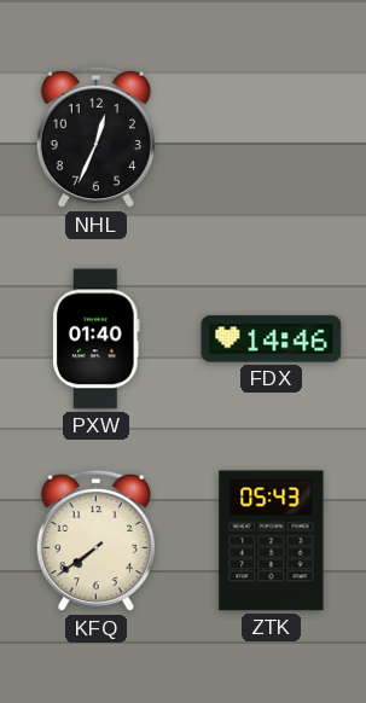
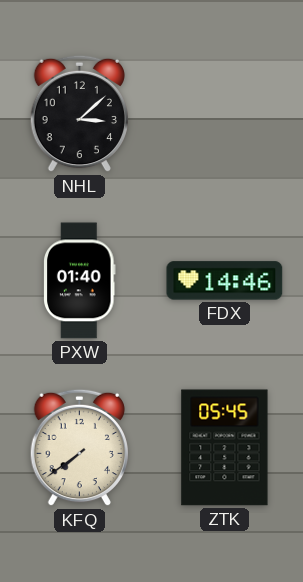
NHL: 12:34 -> 3:08
ZTK: 05:43 -> 05:45
